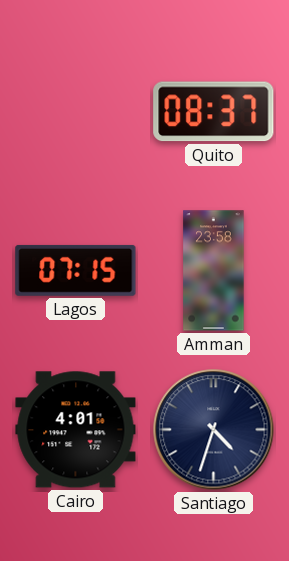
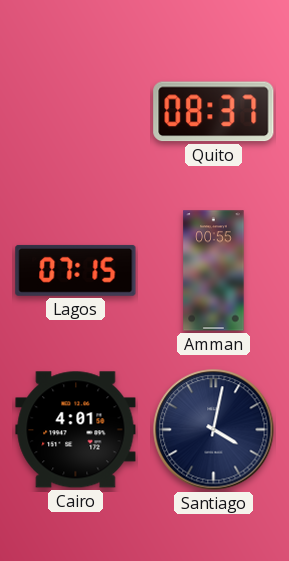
Amman: 23:58 -> 00:55
Santiago: 4:33 -> 4:02
